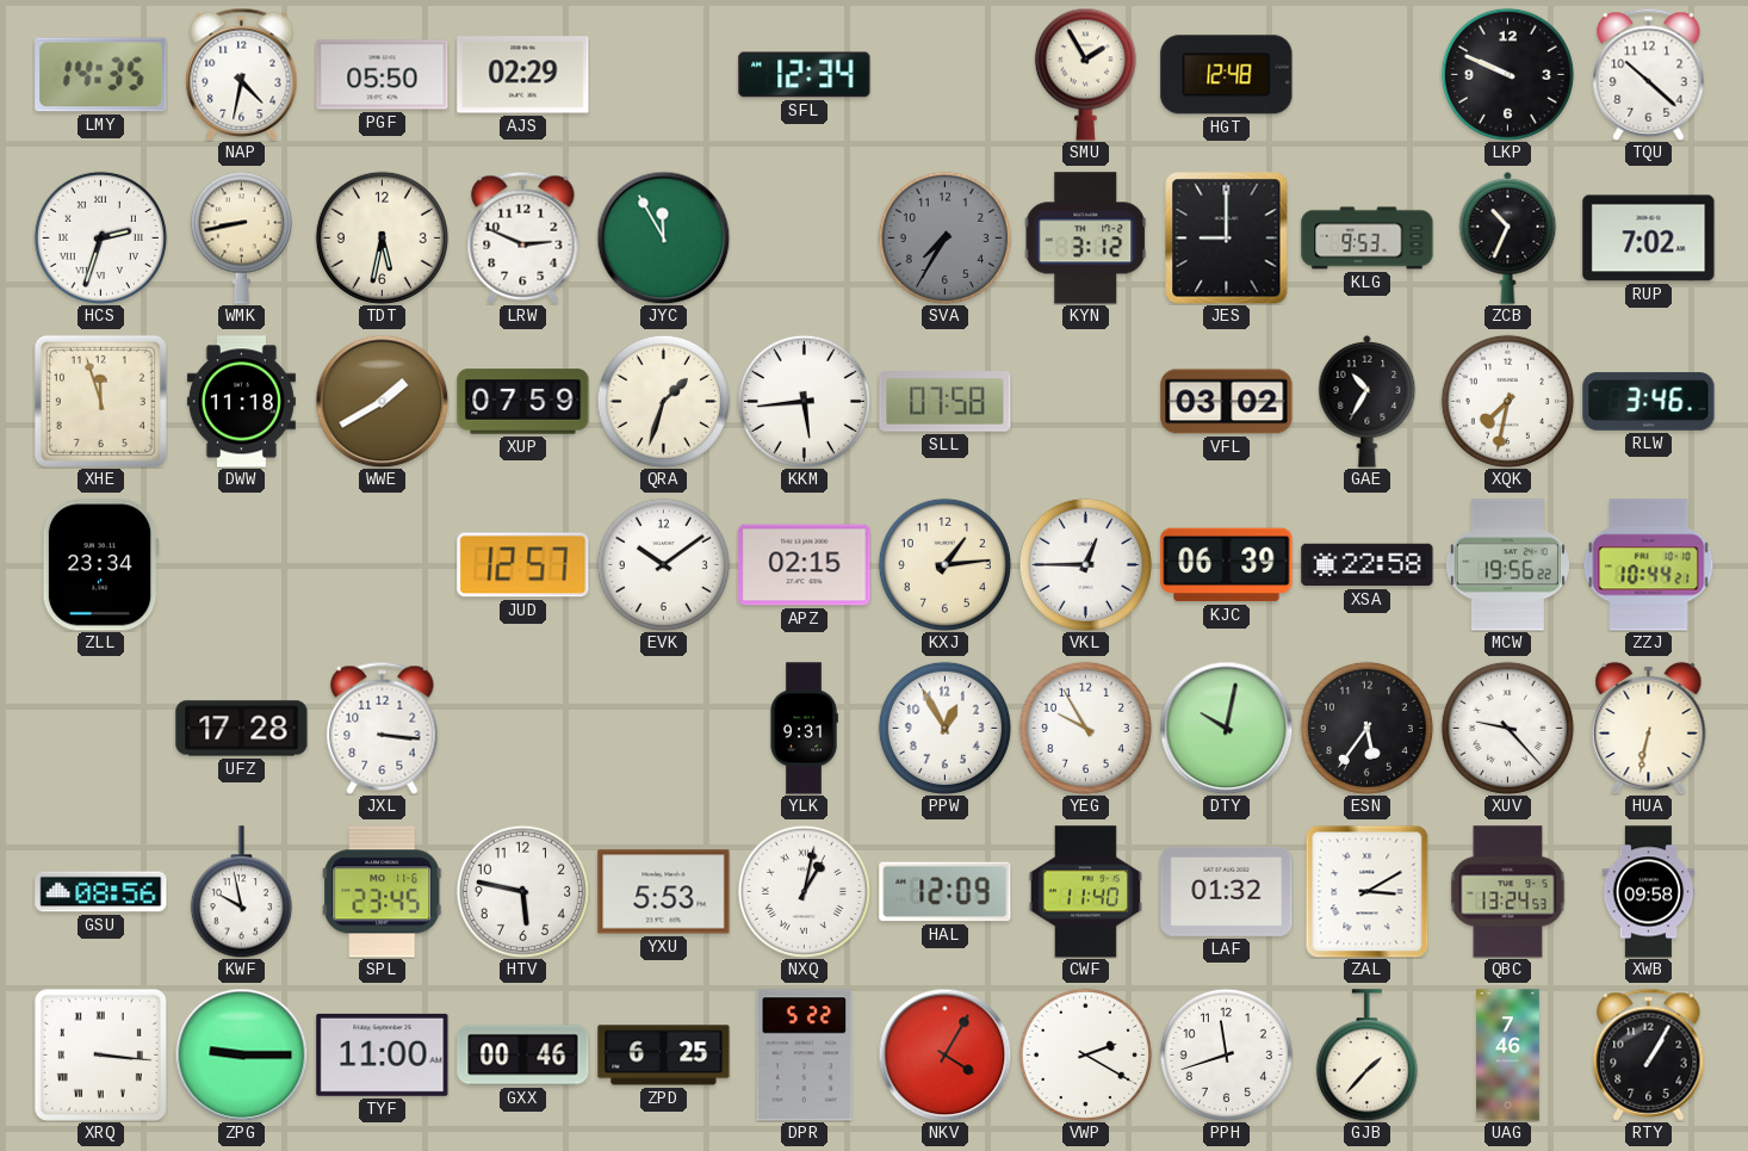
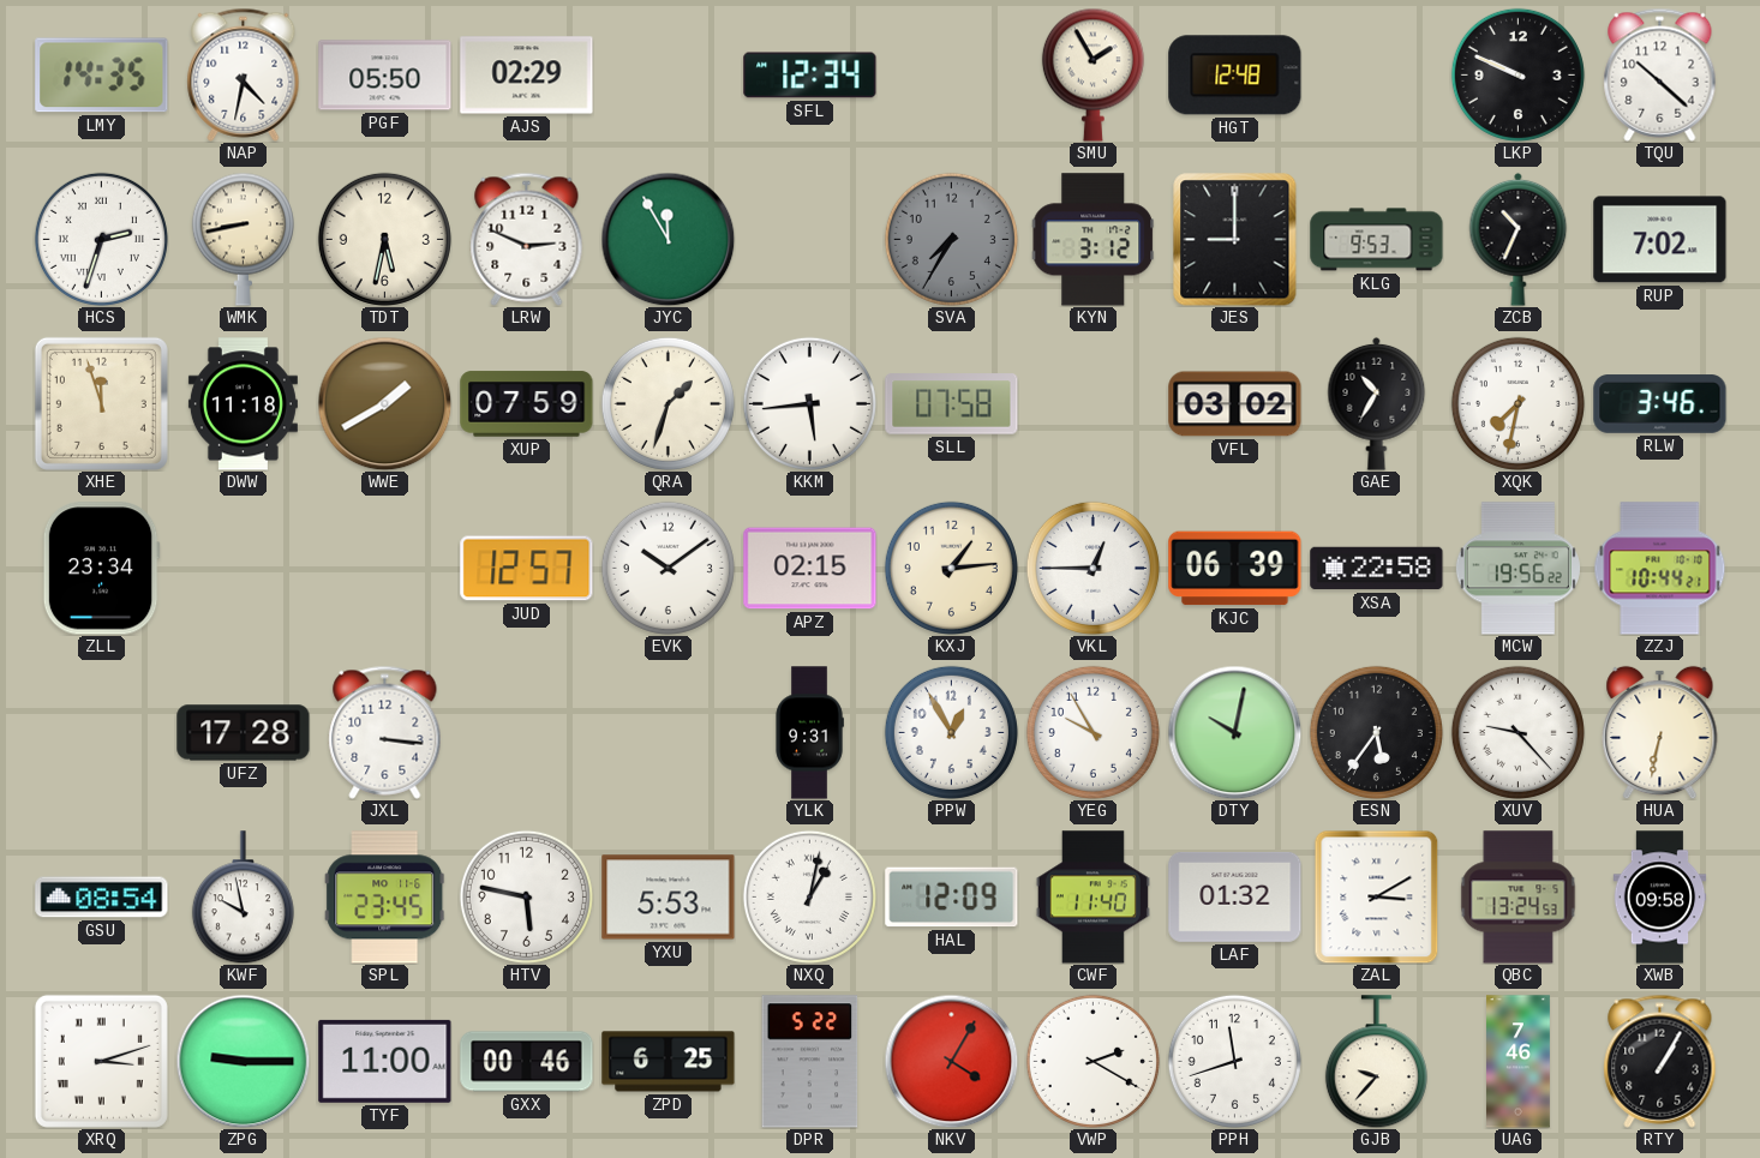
GSU: 08:56 -> 08:54
XRQ: 3:16 -> 3:12
GJB: 1:37 -> 9:37
